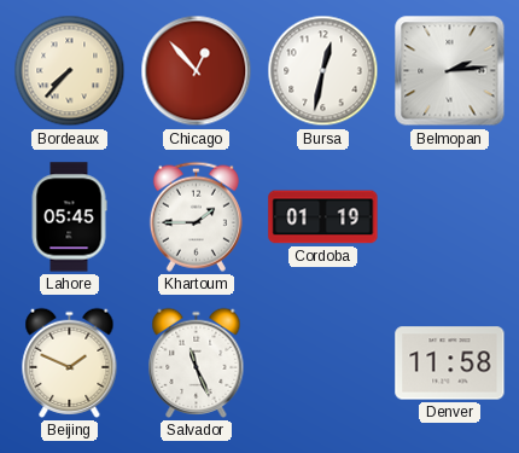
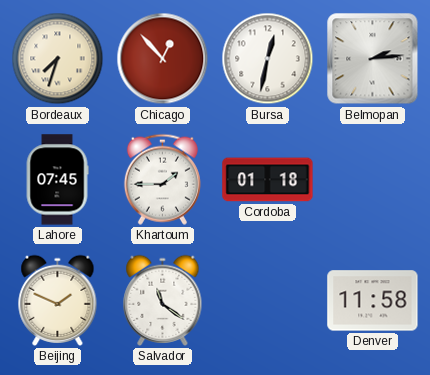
Bordeaux: 7:37 -> 7:33
Lahore: 05:45 -> 07:45
Cordoba: 01:19 -> 01:18
Salvador: 11:26 -> 11:21
